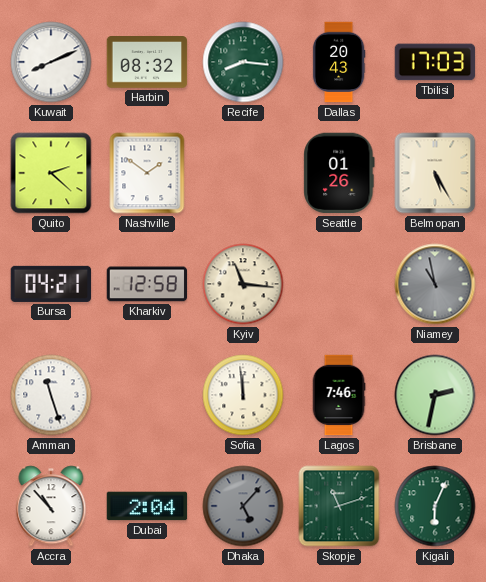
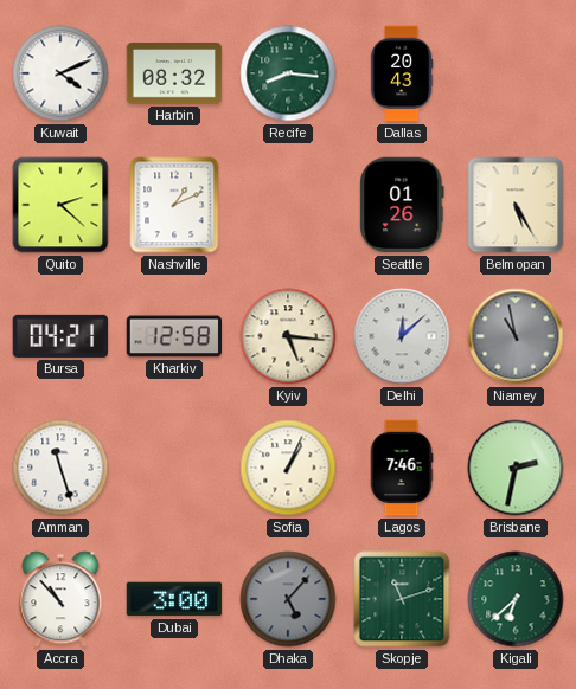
Kuwait: 8:11 -> 4:11
Tbilisi: 17:03 -> none
Nashville: 1:51 -> 1:11
Kyiv: 11:16 -> 5:16
Delhi: none -> 12:08
Sofia: 11:59 -> 1:04
Dubai: 2:04 -> 3:00
Kigali: 6:04 -> 6:38
